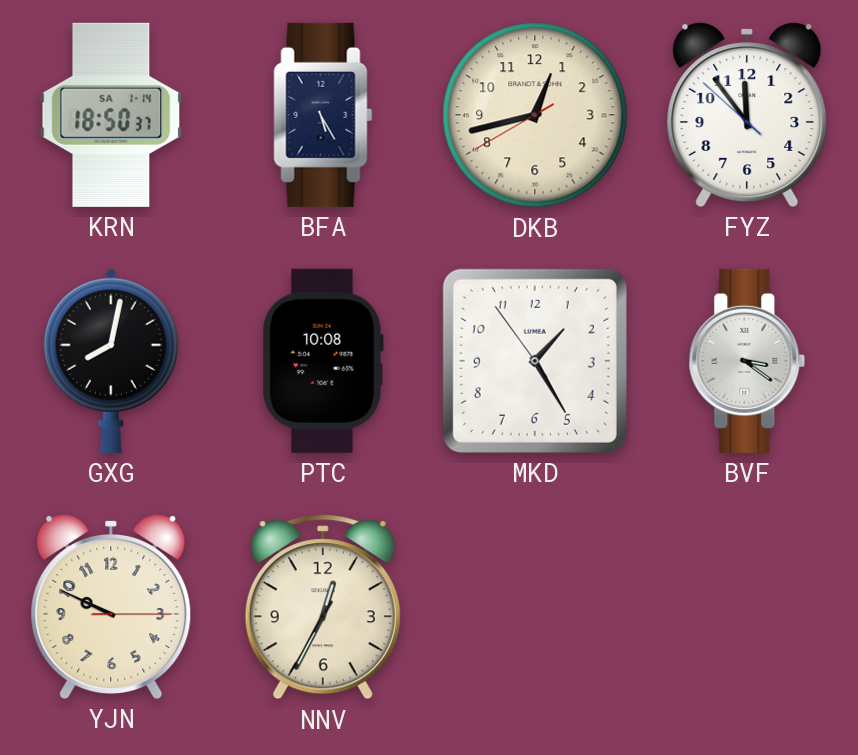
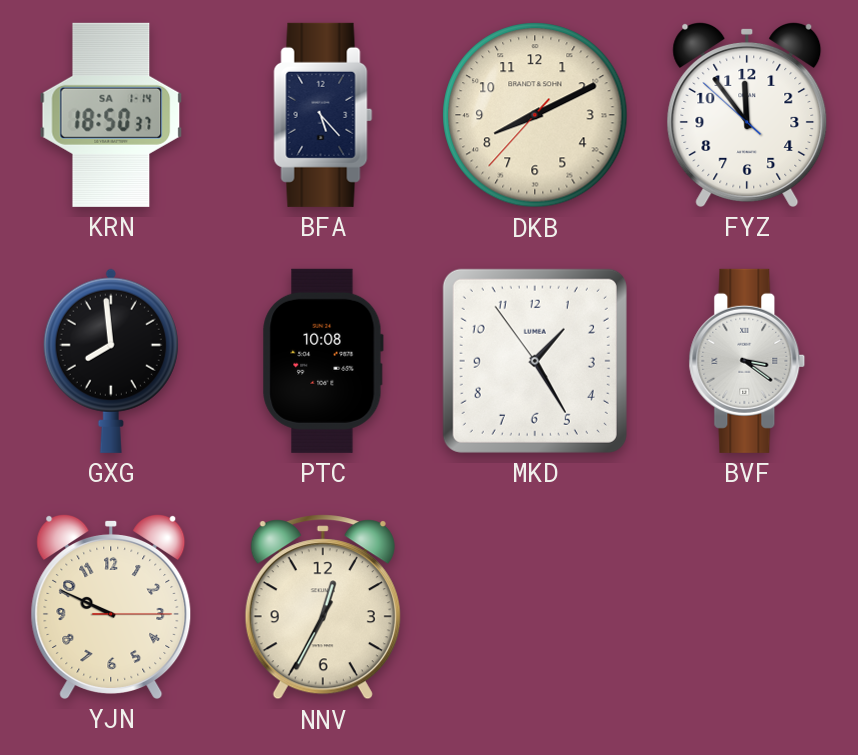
BFA: 5:25 -> 5:23
DKB: 12:42 -> 8:10
GXG: 8:02 -> 7:59
